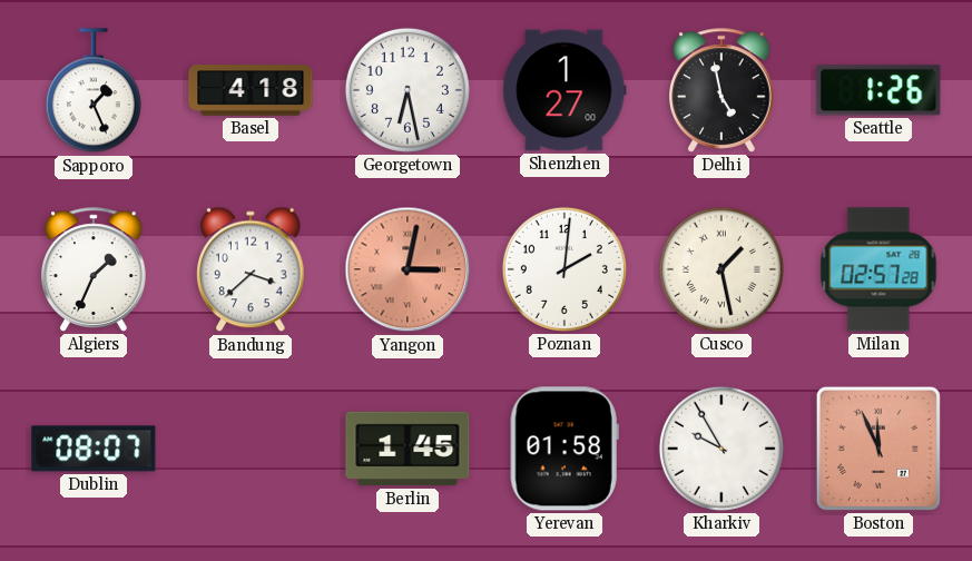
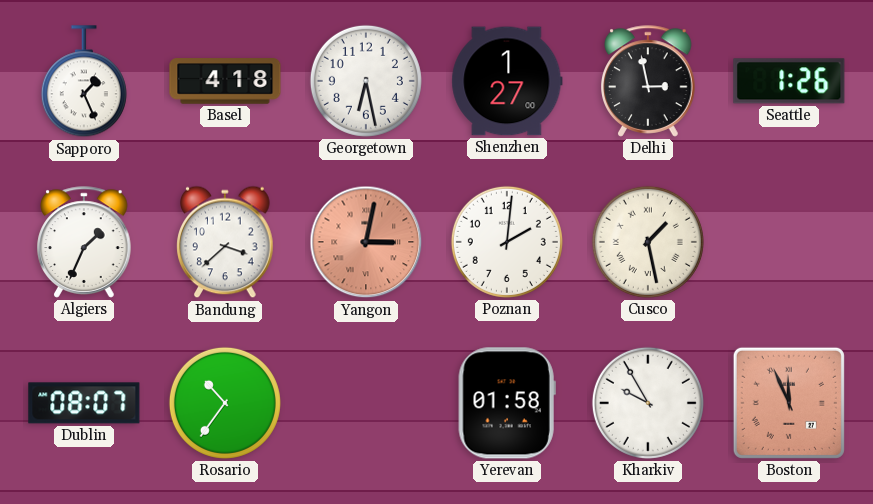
Delhi: 4:58 -> 2:58
Milan: 02:57 -> none
Rosario: none -> 10:36
Berlin: 1:45 -> none
